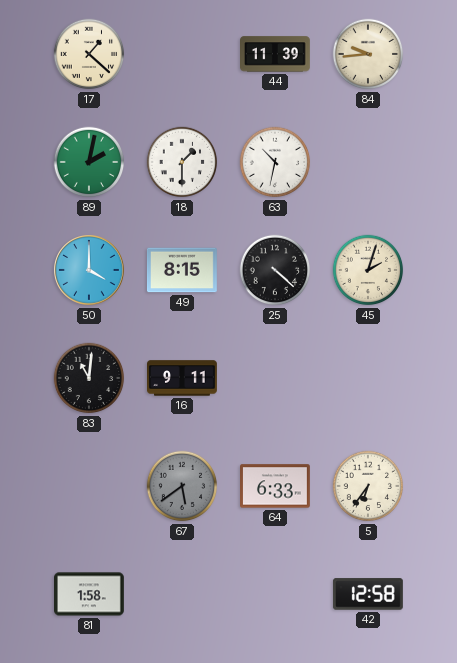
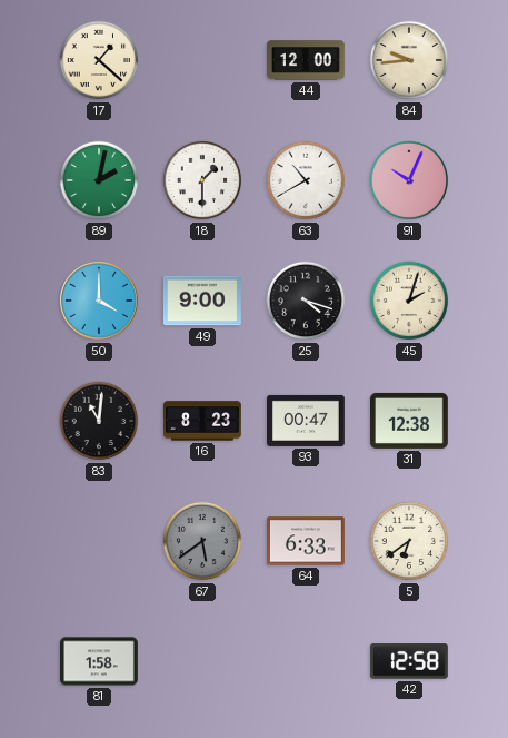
44: 11:39 -> 12:00
63: 10:32 -> 10:40
91: none -> 10:04
49: 8:15 -> 9:00
25: 4:22 -> 4:18
16: 9:11 -> 8:23
93: none -> 00:47
31: none -> 12:38
5: 6:36 -> 6:39
